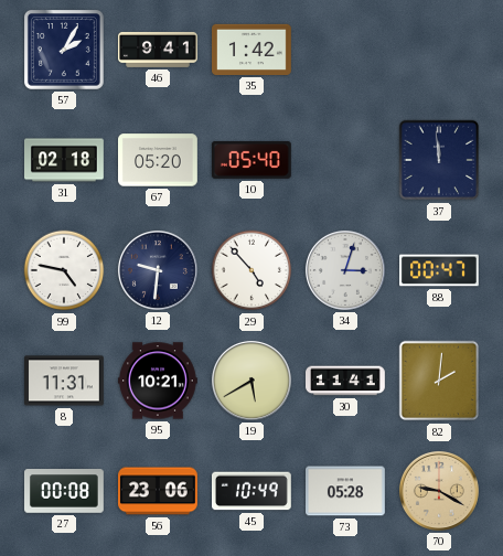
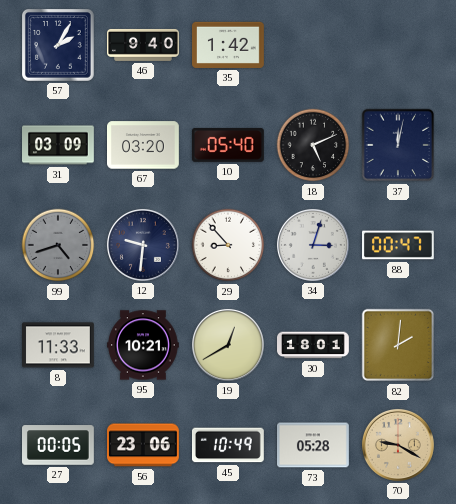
46: 9:41 -> 9:40
31: 02:18 -> 03:09
67: 05:20 -> 03:20
18: none -> 5:11
37: 11:59 -> 12:02
99: 4:47 -> 4:42
99 dial: white -> grey
29: 4:53 -> 8:53
8: 11:31 -> 11:33
19: 5:40 -> 12:40
30: 11:41 -> 18:01
27: 00:08 -> 00:05
